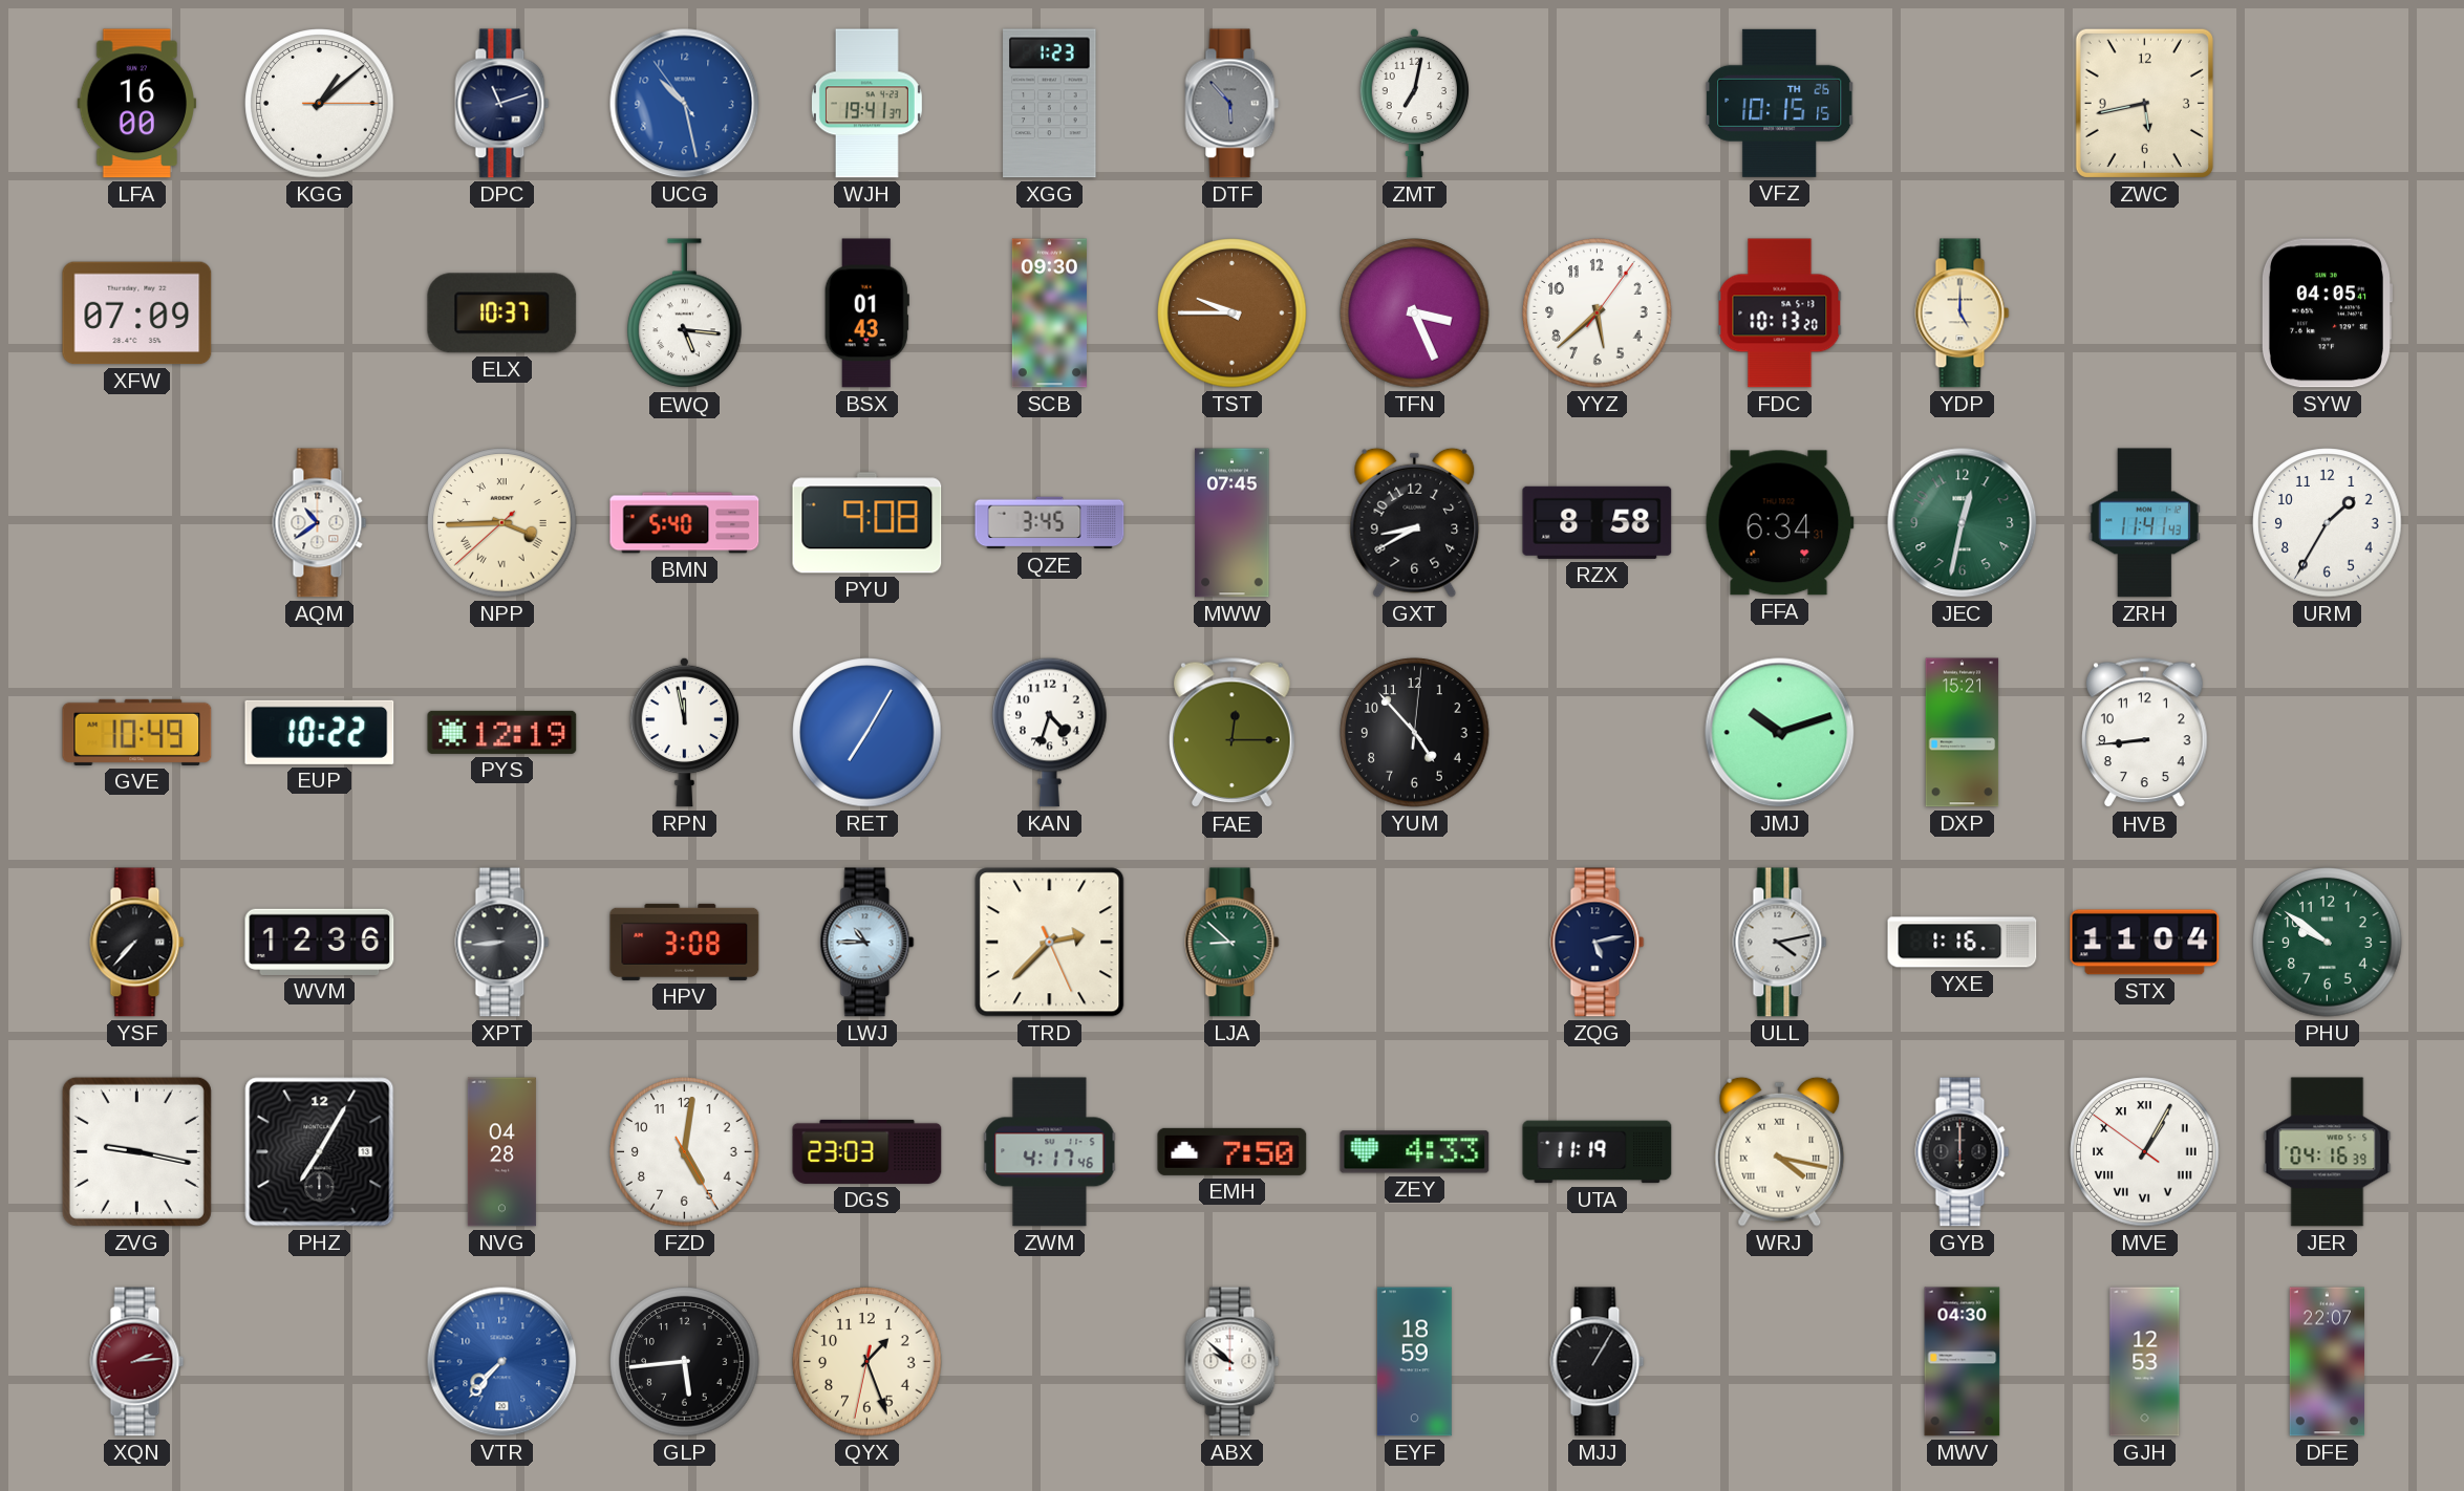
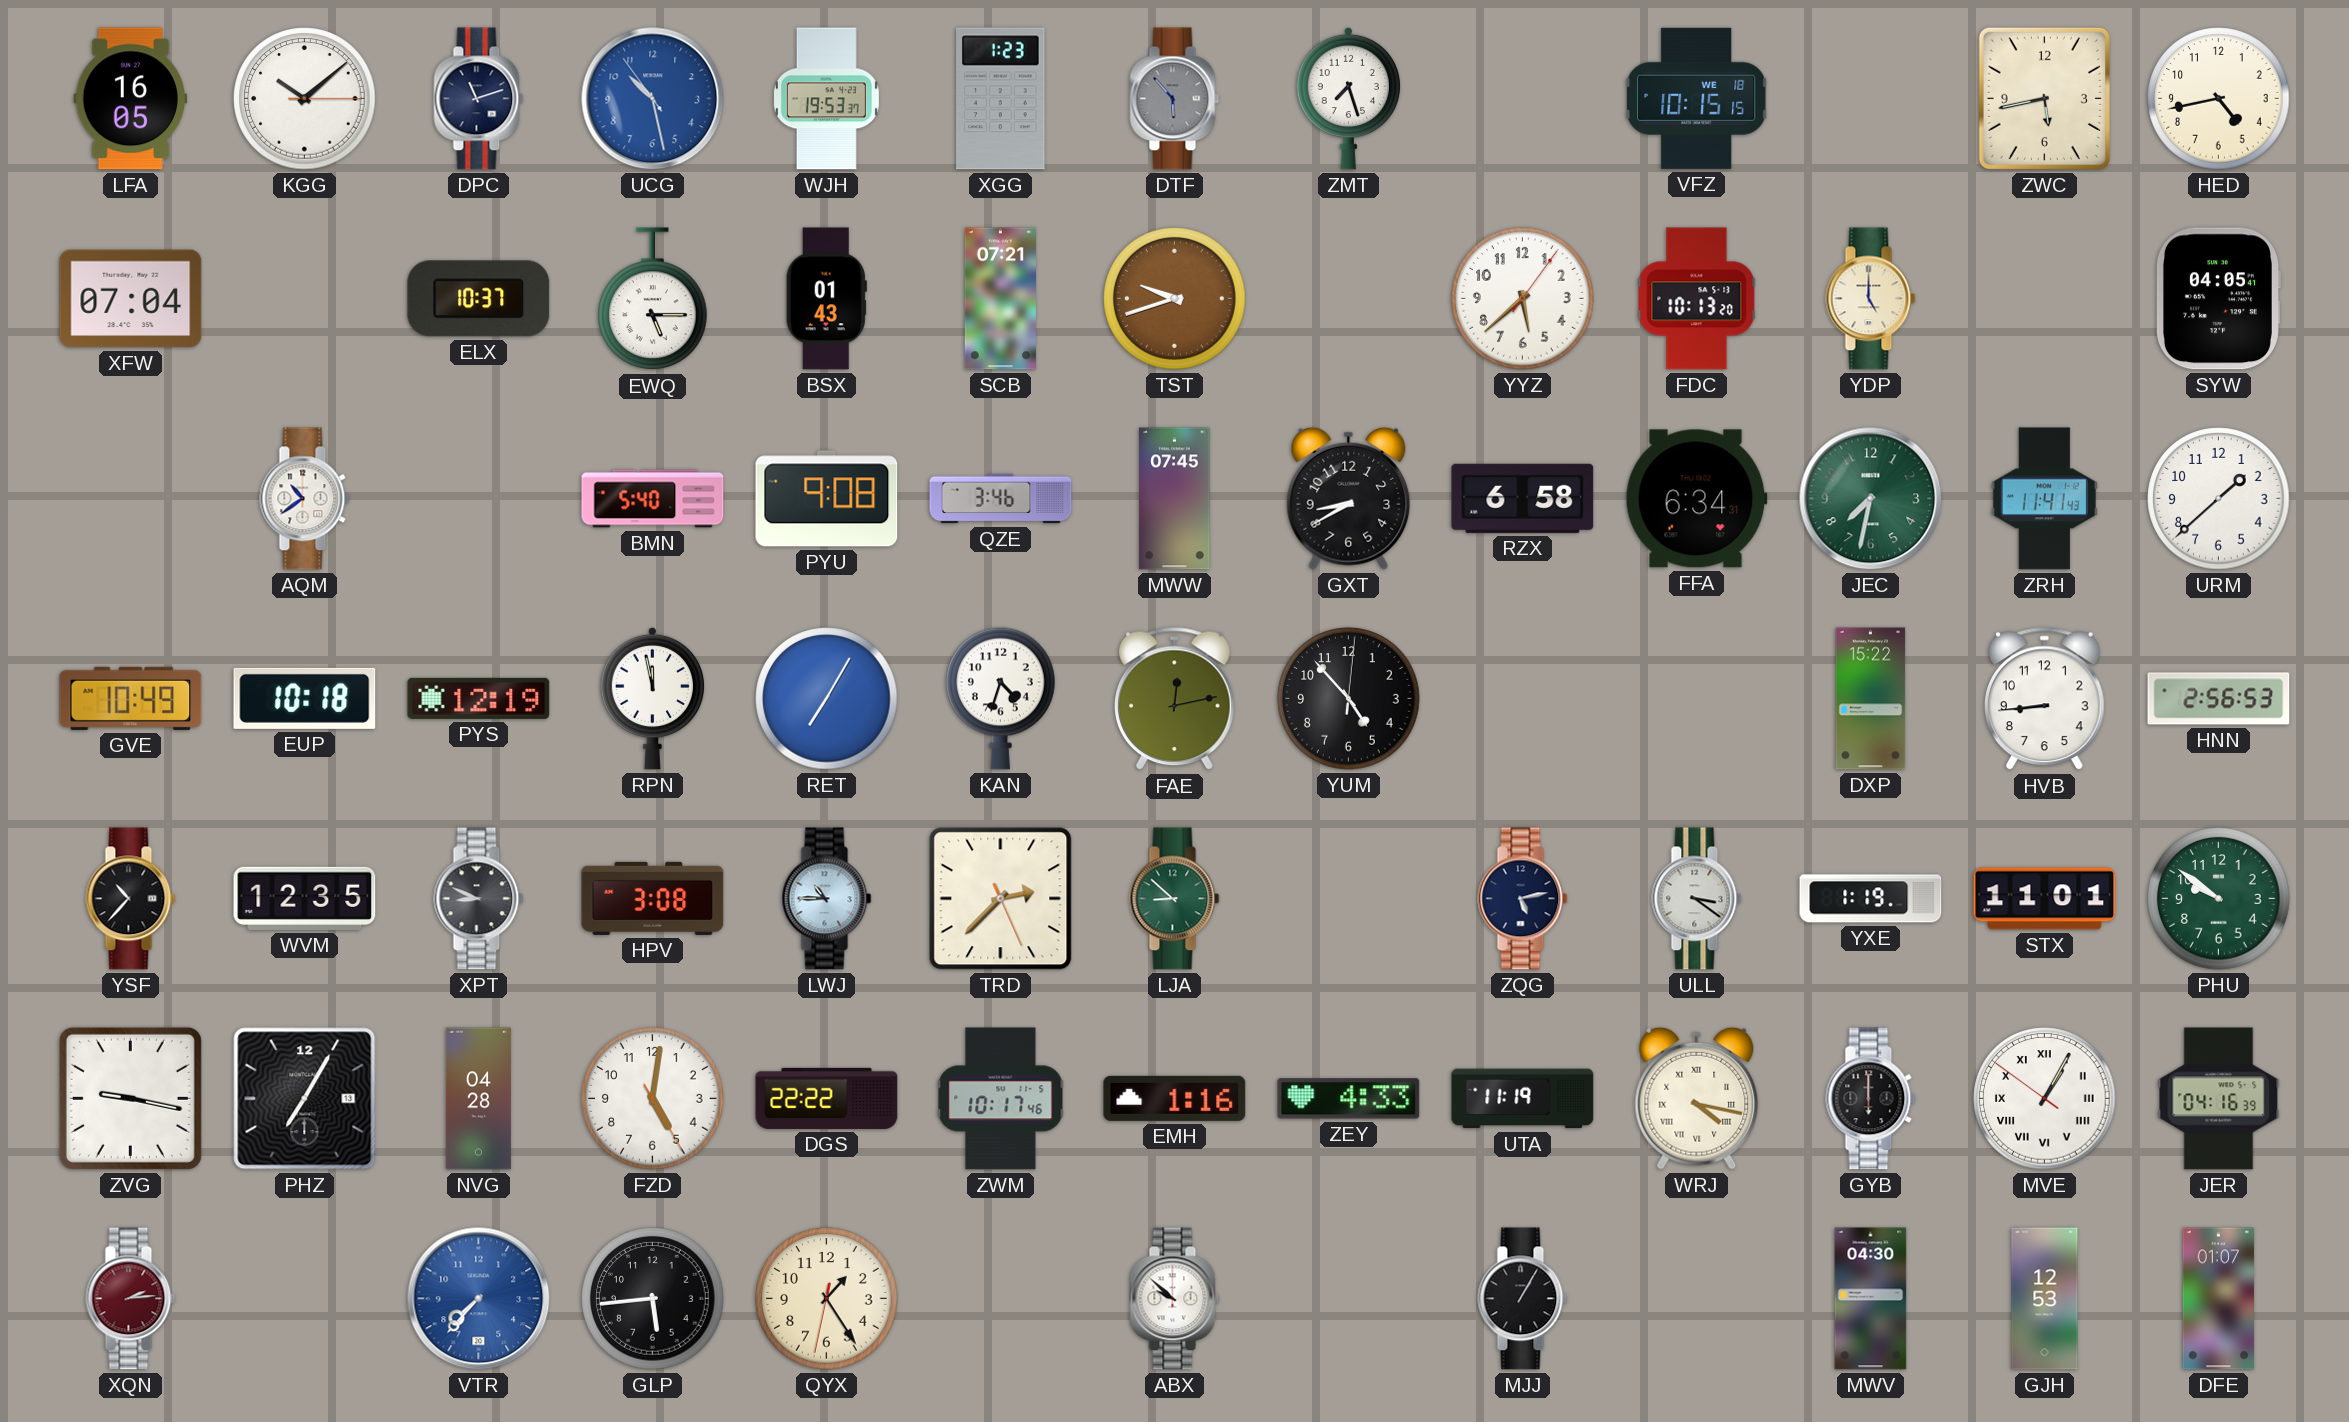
LFA: 16:00 -> 16:05
KGG: 1:08 -> 10:08
WJH: 19:41 -> 19:53
ZMT: 7:02 -> 7:27
VFZ date: TH 26 -> WE 18
HED: none -> 4:43
XFW: 07:09 -> 07:04
EWQ: 5:16 -> 5:15
SCB: 09:30 -> 07:21
TST: 9:45 -> 9:42
TFN: 3:26 -> none
NPP: 3:44 -> none
QZE: 3:45 -> 3:46
RZX: 8:58 -> 6:58
JEC: 12:32 -> 7:32
URM: 1:35 -> 1:38
EUP: 10:22 -> 10:18
FAE: 12:15 -> 12:13
JMJ: 10:12 -> none
DXP: 15:21 -> 15:22
HNN: none -> 2:56
YSF: 7:37 -> 10:37
WVM: 12:36 -> 12:35
XPT: 8:44 -> 8:49
ULL: 4:13 -> 3:21
YXE: 1:16 -> 1:19
STX: 11:04 -> 11:01
DGS: 23:03 -> 22:22
ZWM: 4:17 -> 10:17
EMH: 7:50 -> 1:16
QYX: 1:26 -> 1:24
EYF: 18:59 -> none
DFE: 22:07 -> 01:07
